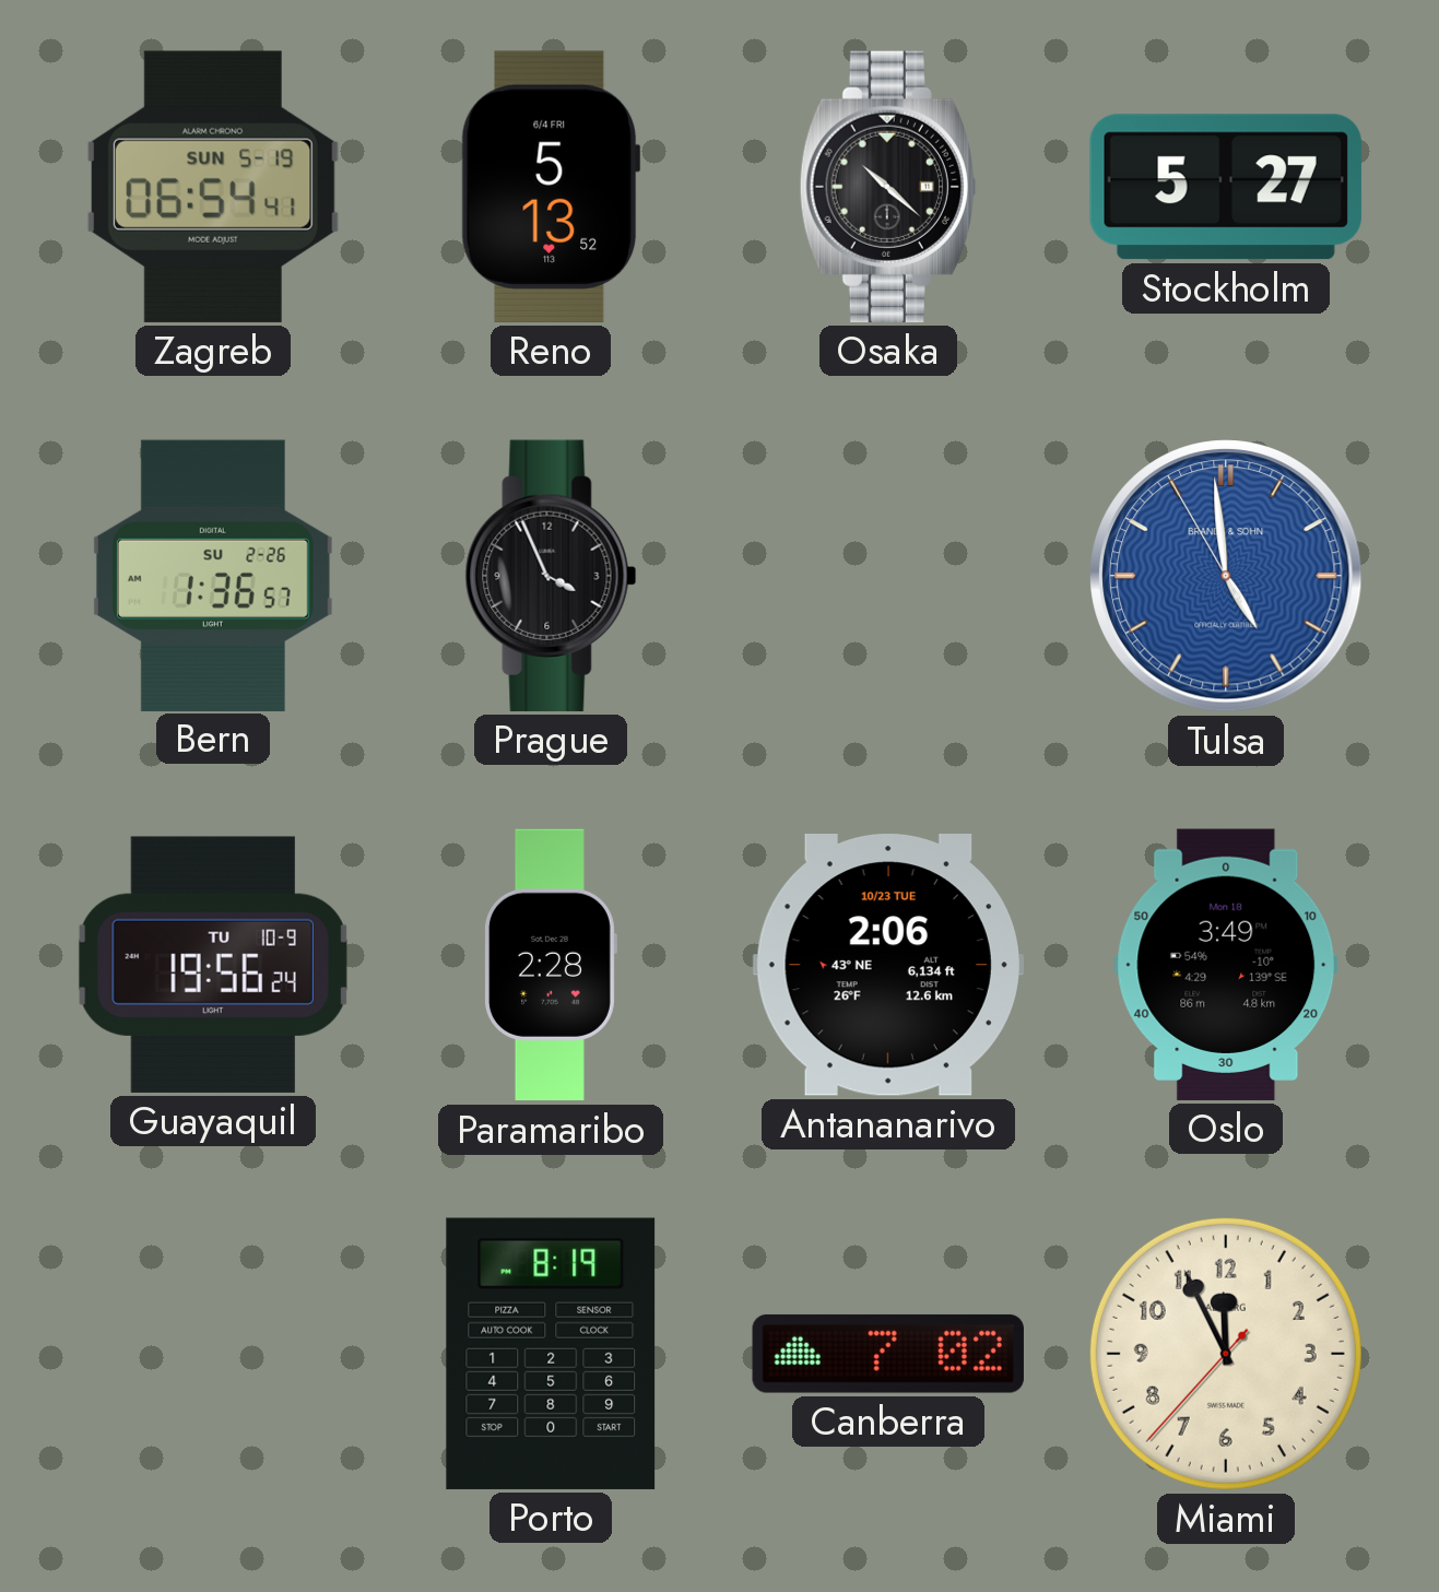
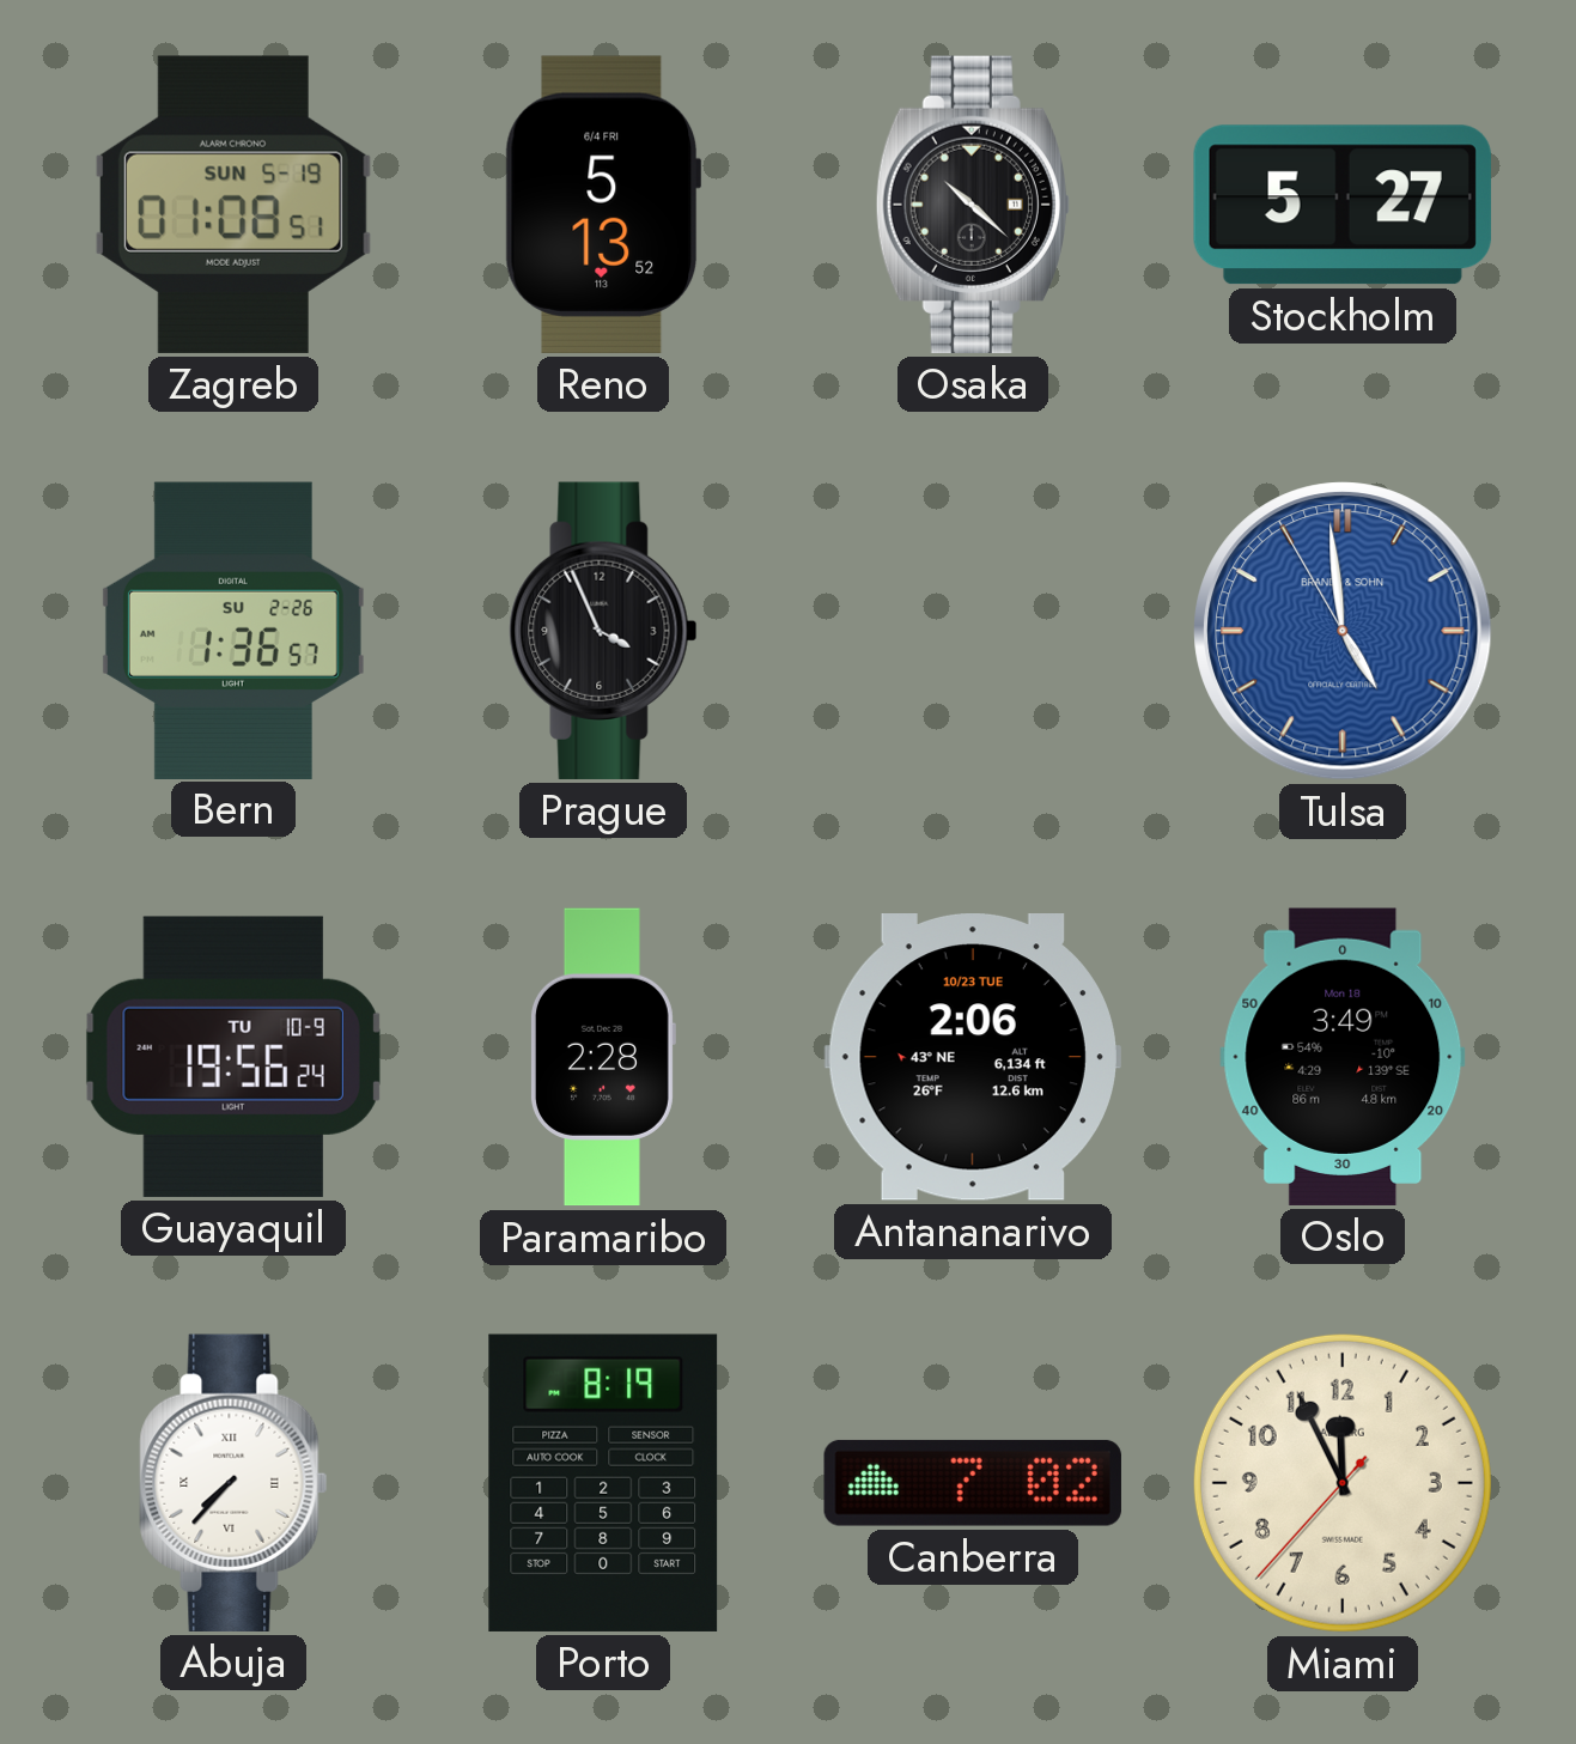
Zagreb: 06:54 -> 01:08
Abuja: none -> 7:37
